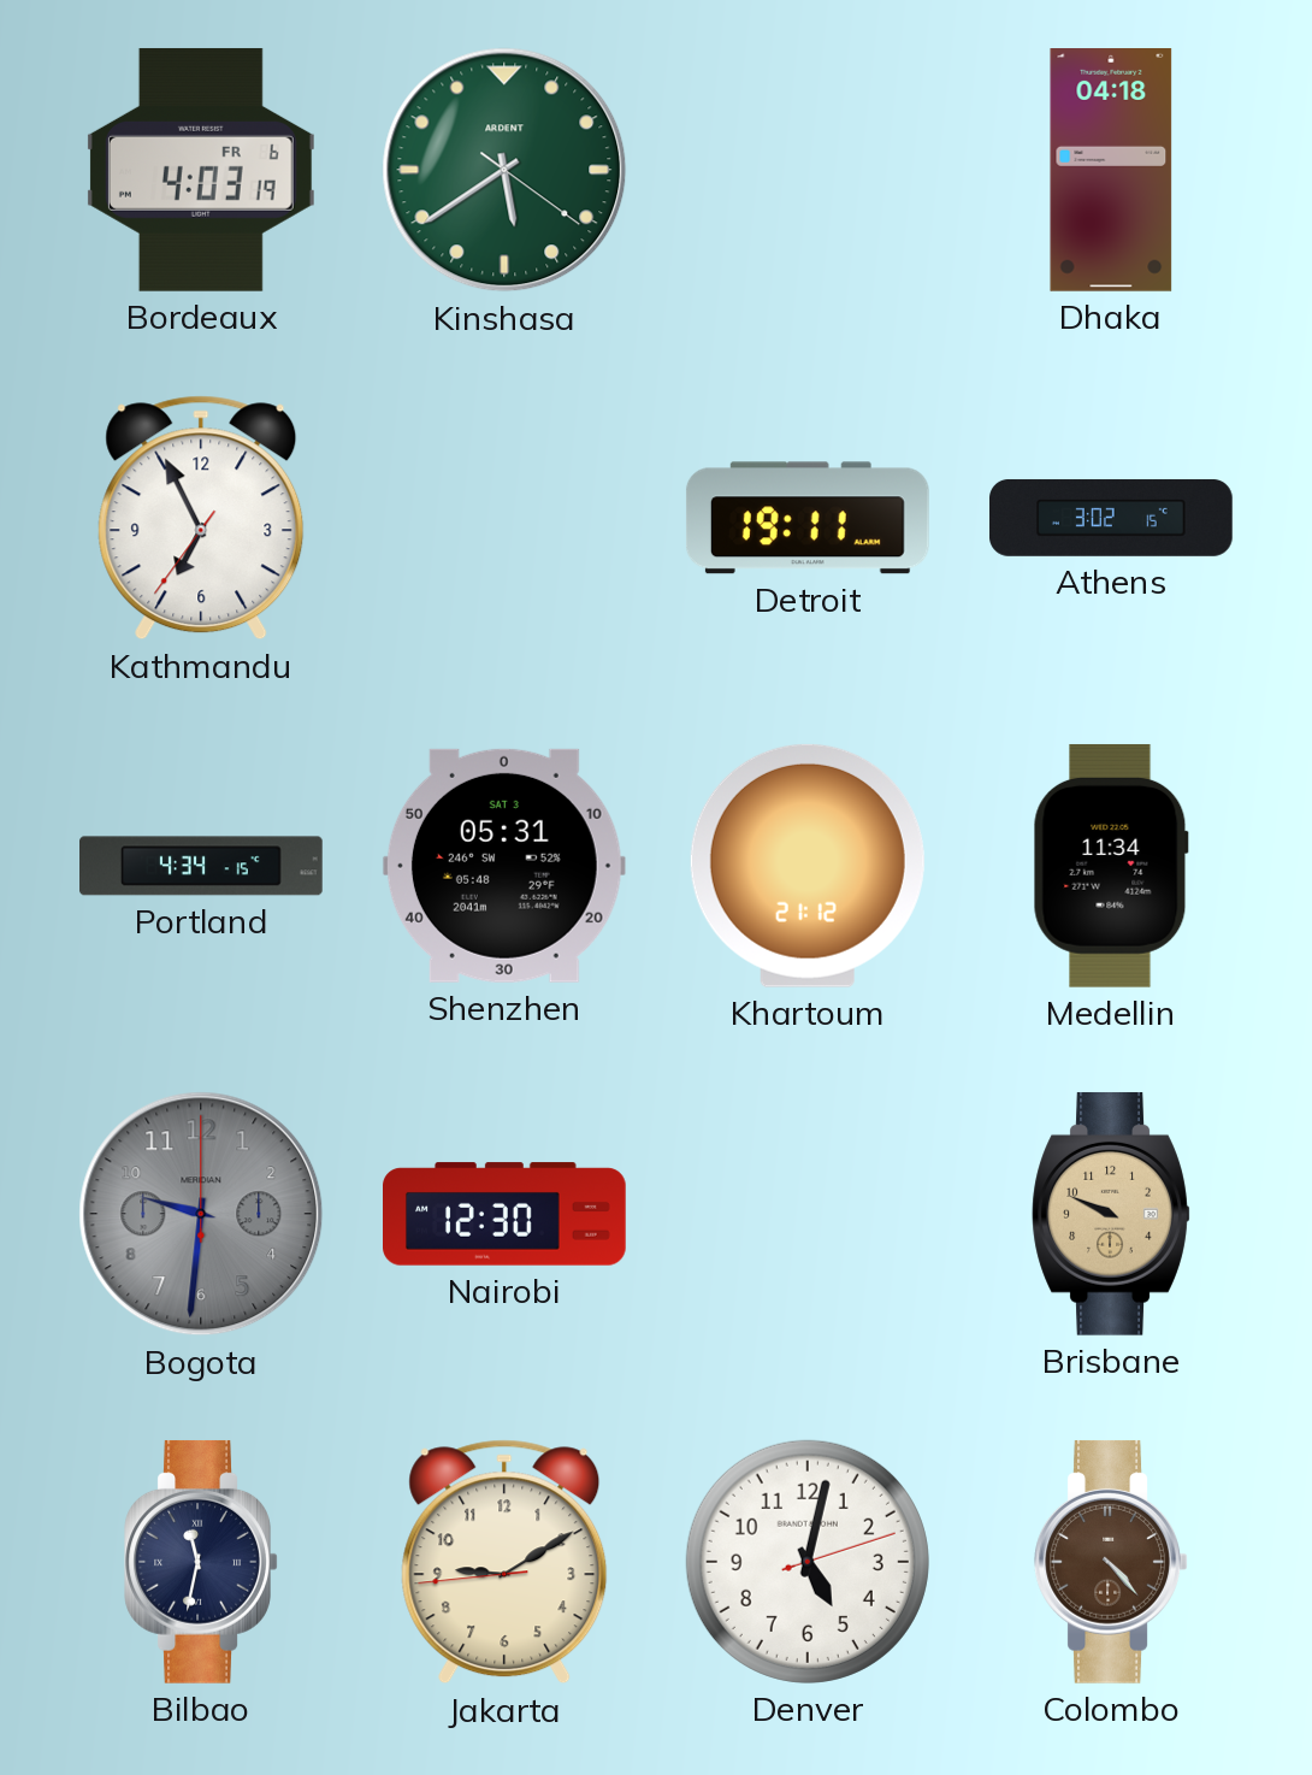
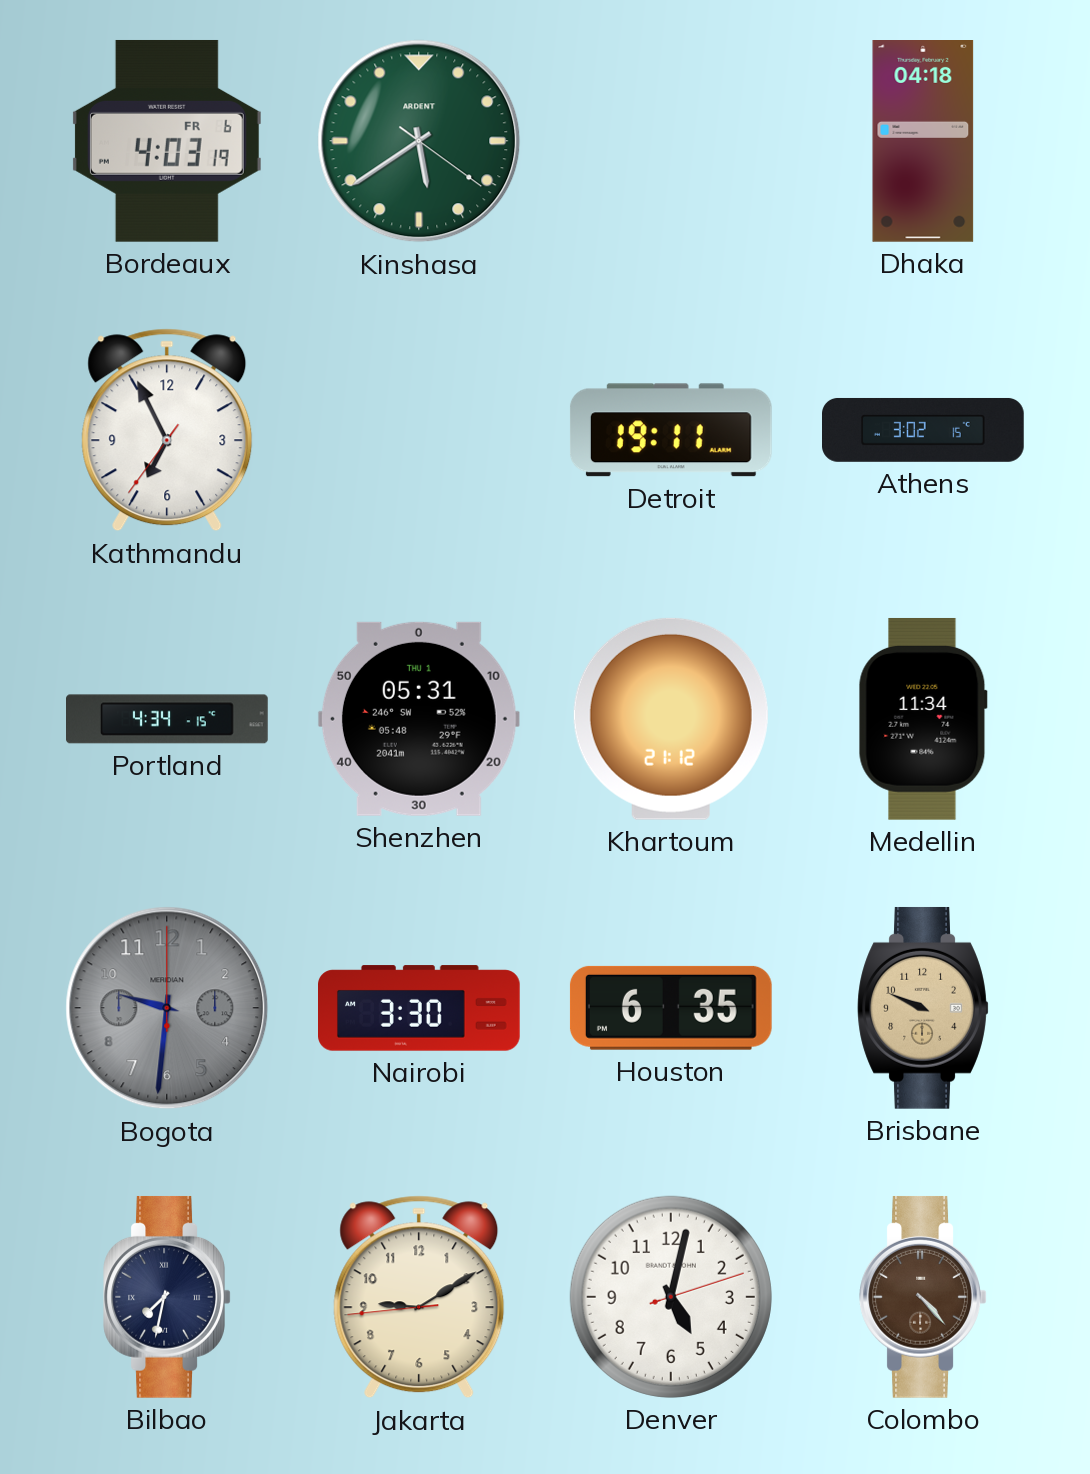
Shenzhen date: SAT 3 -> THU 1
Nairobi: 12:30 -> 3:30
Houston: none -> 6:35
Bilbao: 11:32 -> 7:32
